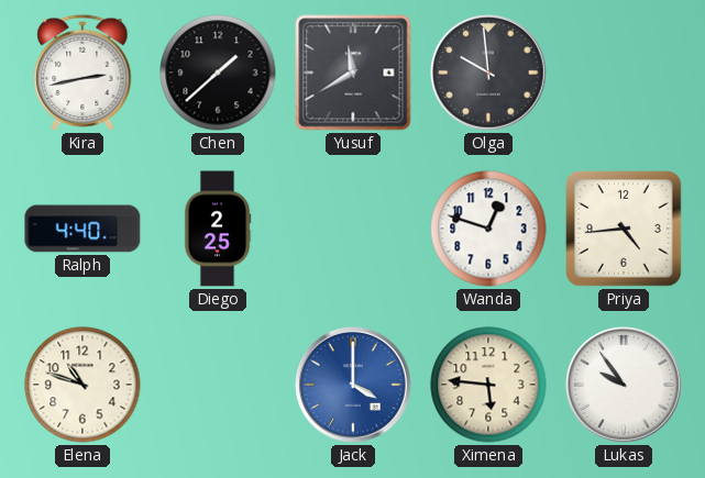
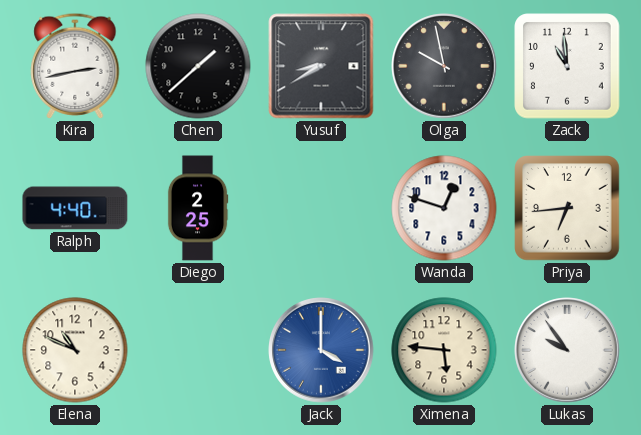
Yusuf: 11:40 -> 8:40
Olga: 9:59 -> 9:58
Zack: none -> 10:59
Priya: 4:44 -> 6:44
Elena: 10:48 -> 10:49
